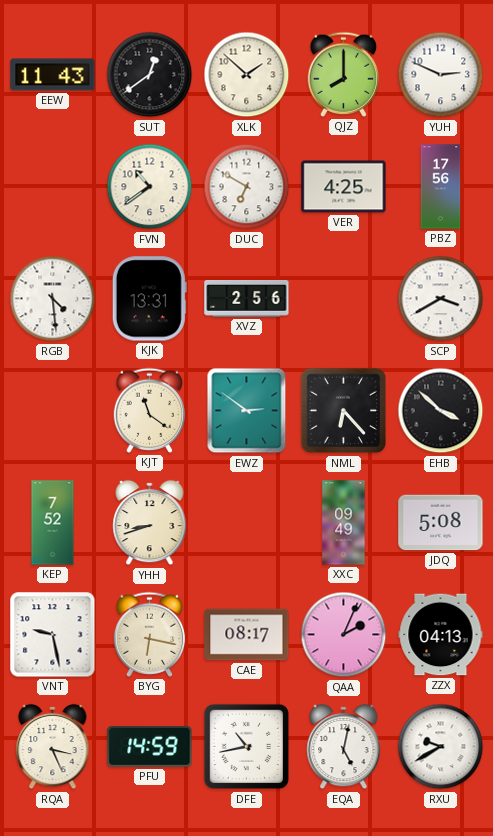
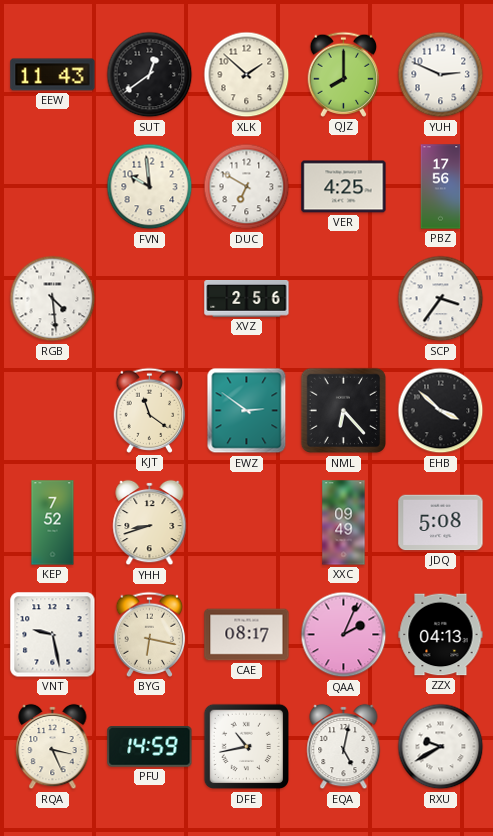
FVN: 10:39 -> 9:59
KJK: 13:31 -> none
SCP: 3:40 -> 3:36
